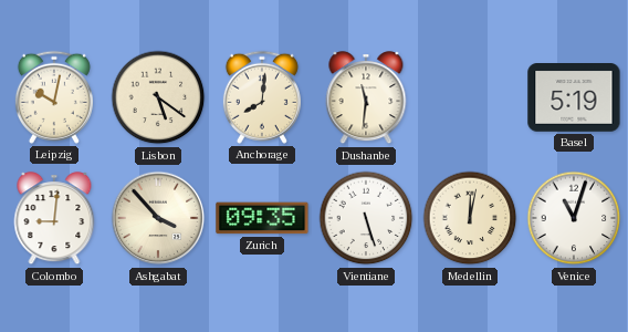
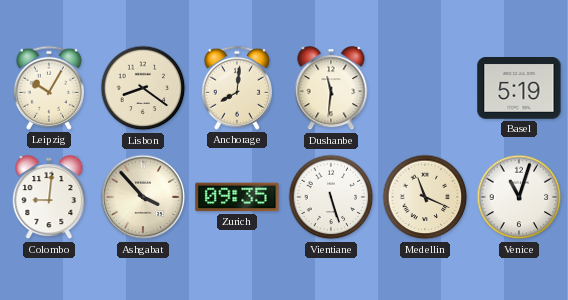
Leipzig: 10:02 -> 10:05
Lisbon: 5:21 -> 8:21
Medellin: 12:02 -> 11:19
